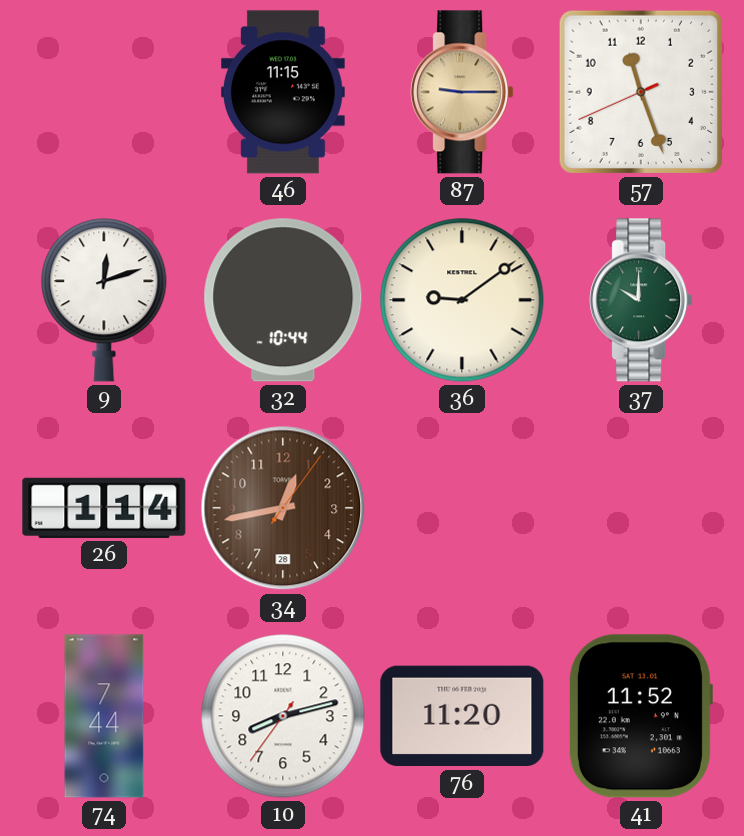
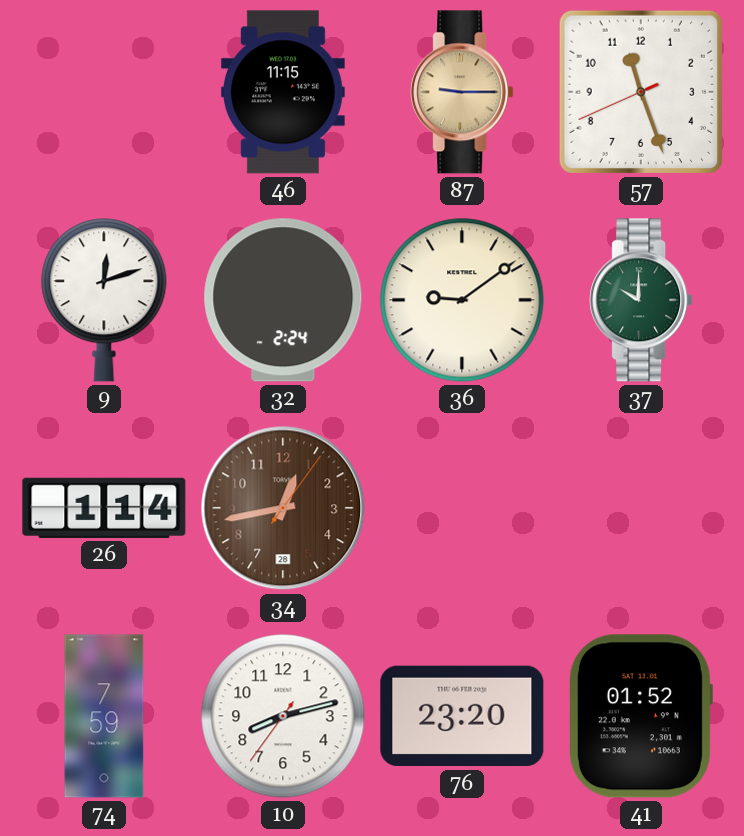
32: 10:44 -> 2:24
74: 7:44 -> 7:59
76: 11:20 -> 23:20
41: 11:52 -> 01:52
